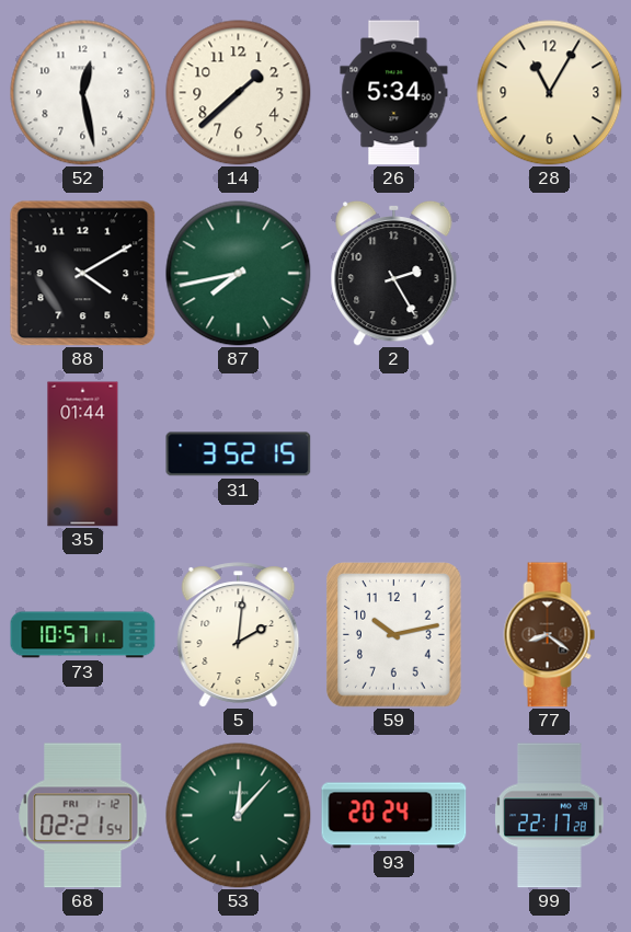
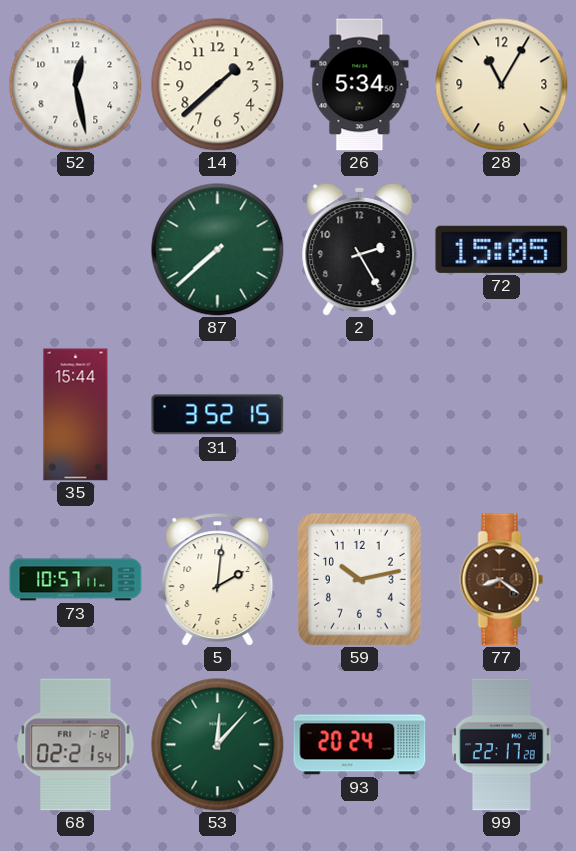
88: 4:10 -> none
87: 7:43 -> 7:38
72: none -> 15:05
35: 01:44 -> 15:44
